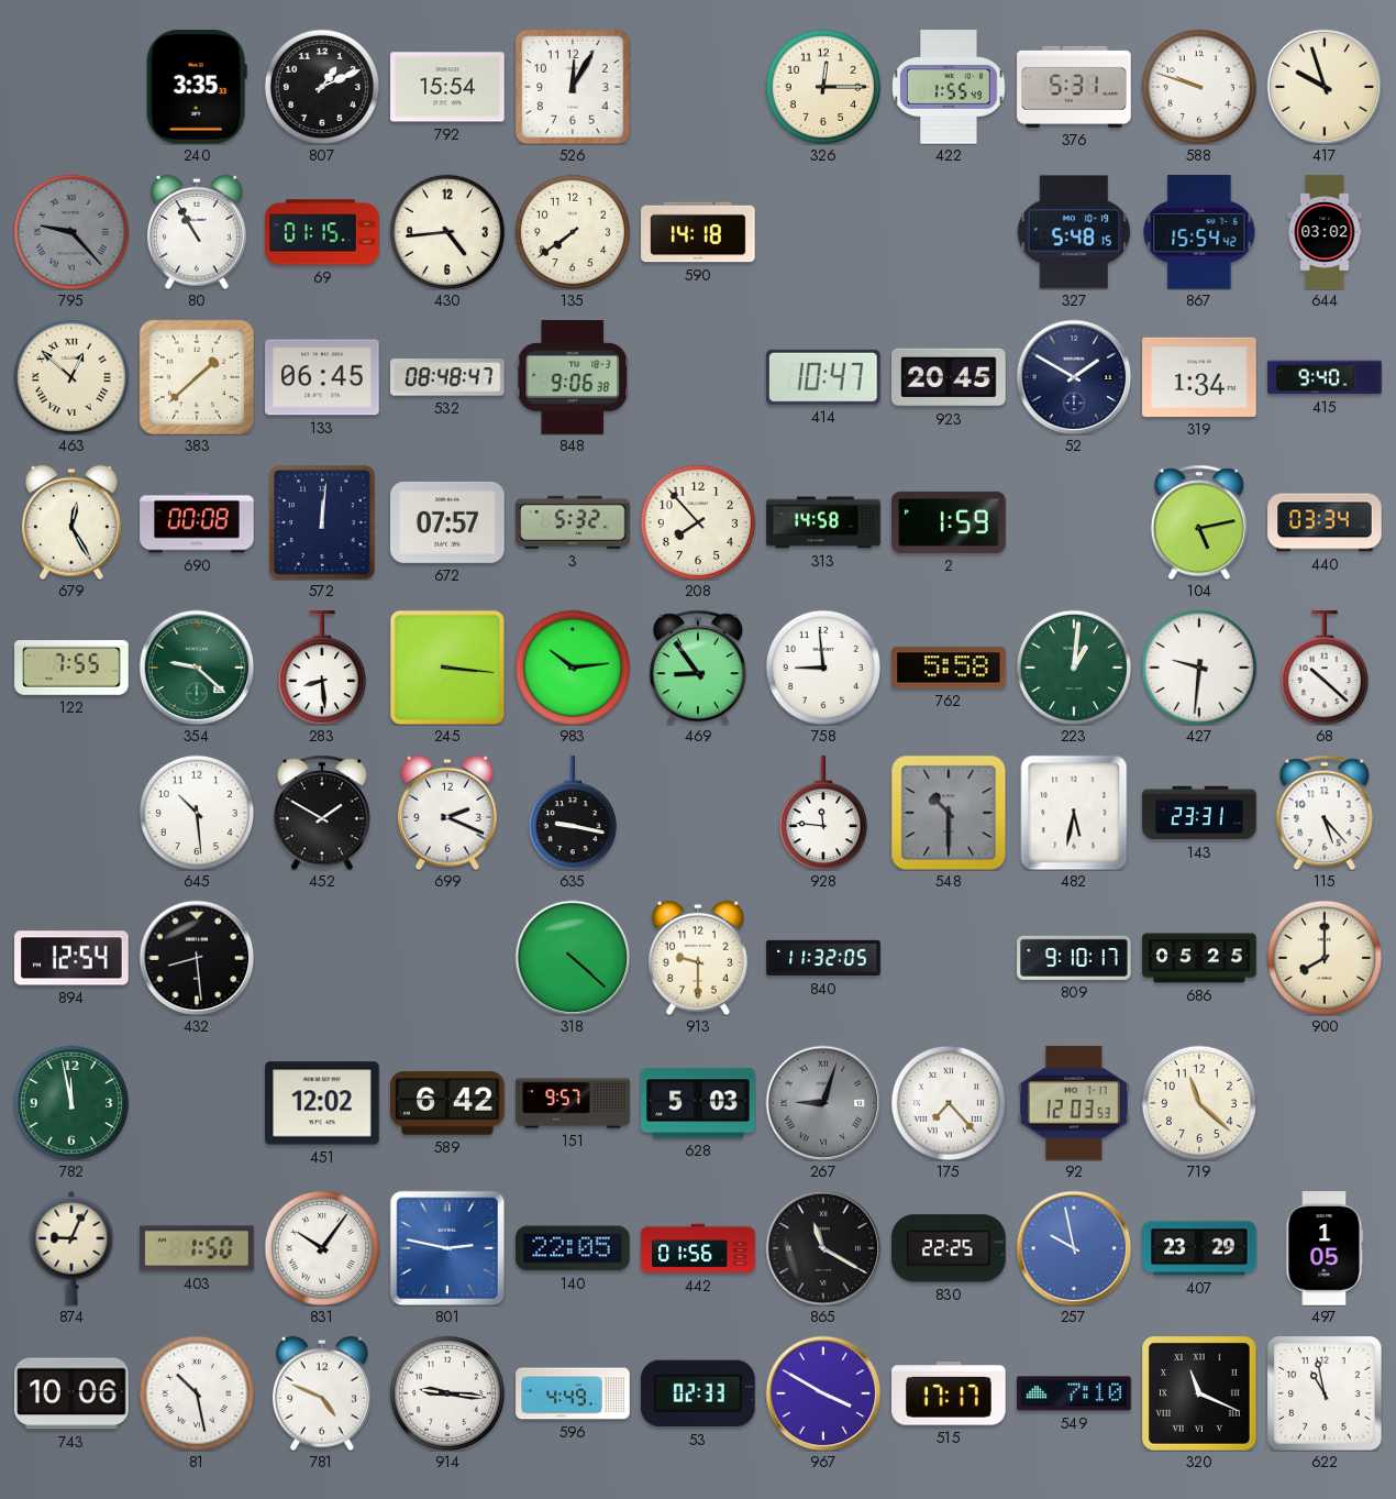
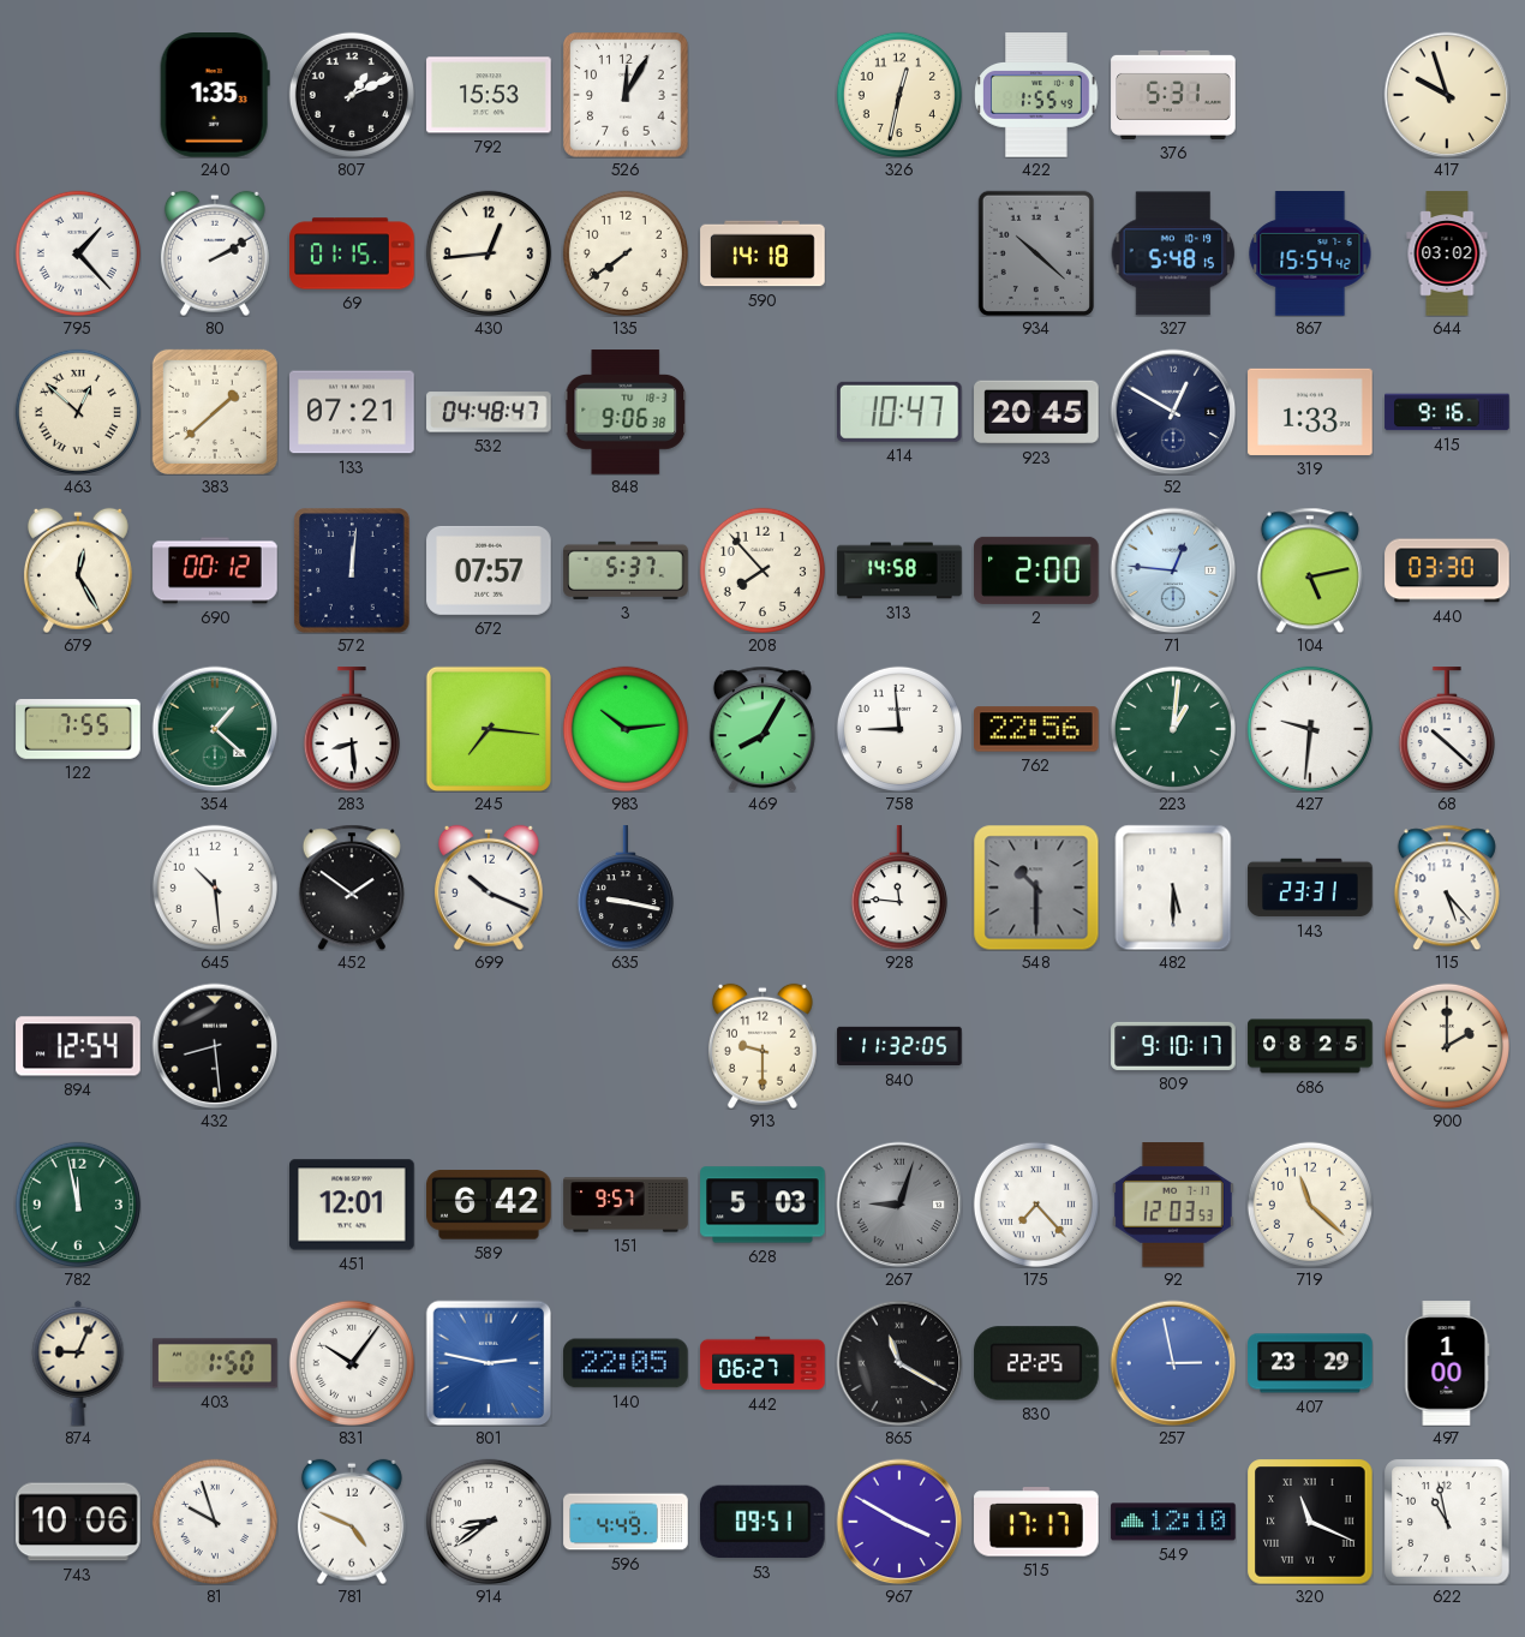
240: 3:35 -> 1:35
792: 15:54 -> 15:53
326: 12:15 -> 12:32
588: 9:48 -> none
795: 9:23 -> 1:23
795 dial: grey -> white
80: 10:55 -> 2:10
430: 4:44 -> 12:44
934: none -> 10:22
133: 06:45 -> 07:21
532: 08:48 -> 04:48
52: 1:50 -> 12:50
319: 1:34 -> 1:33
415: 9:40 -> 9:16
690: 00:08 -> 00:12
3: 5:32 -> 5:37
2: 1:59 -> 2:00
71: none -> 12:46
440: 03:34 -> 03:30
354: 9:22 -> 1:22
245: 3:16 -> 7:16
469: 8:54 -> 8:05
762: 5:58 -> 22:56
452: 1:50 -> 1:51
699: 2:19 -> 10:19
482: 5:32 -> 5:30
318: 4:22 -> none
686: 05:25 -> 08:25
900: 8:00 -> 2:00
451: 12:02 -> 12:01
442: 01:56 -> 06:27
257: 9:58 -> 2:58
497: 1:05 -> 1:00
81: 10:28 -> 9:57
914: 9:16 -> 8:39
53: 02:33 -> 09:51
549: 7:10 -> 12:10
